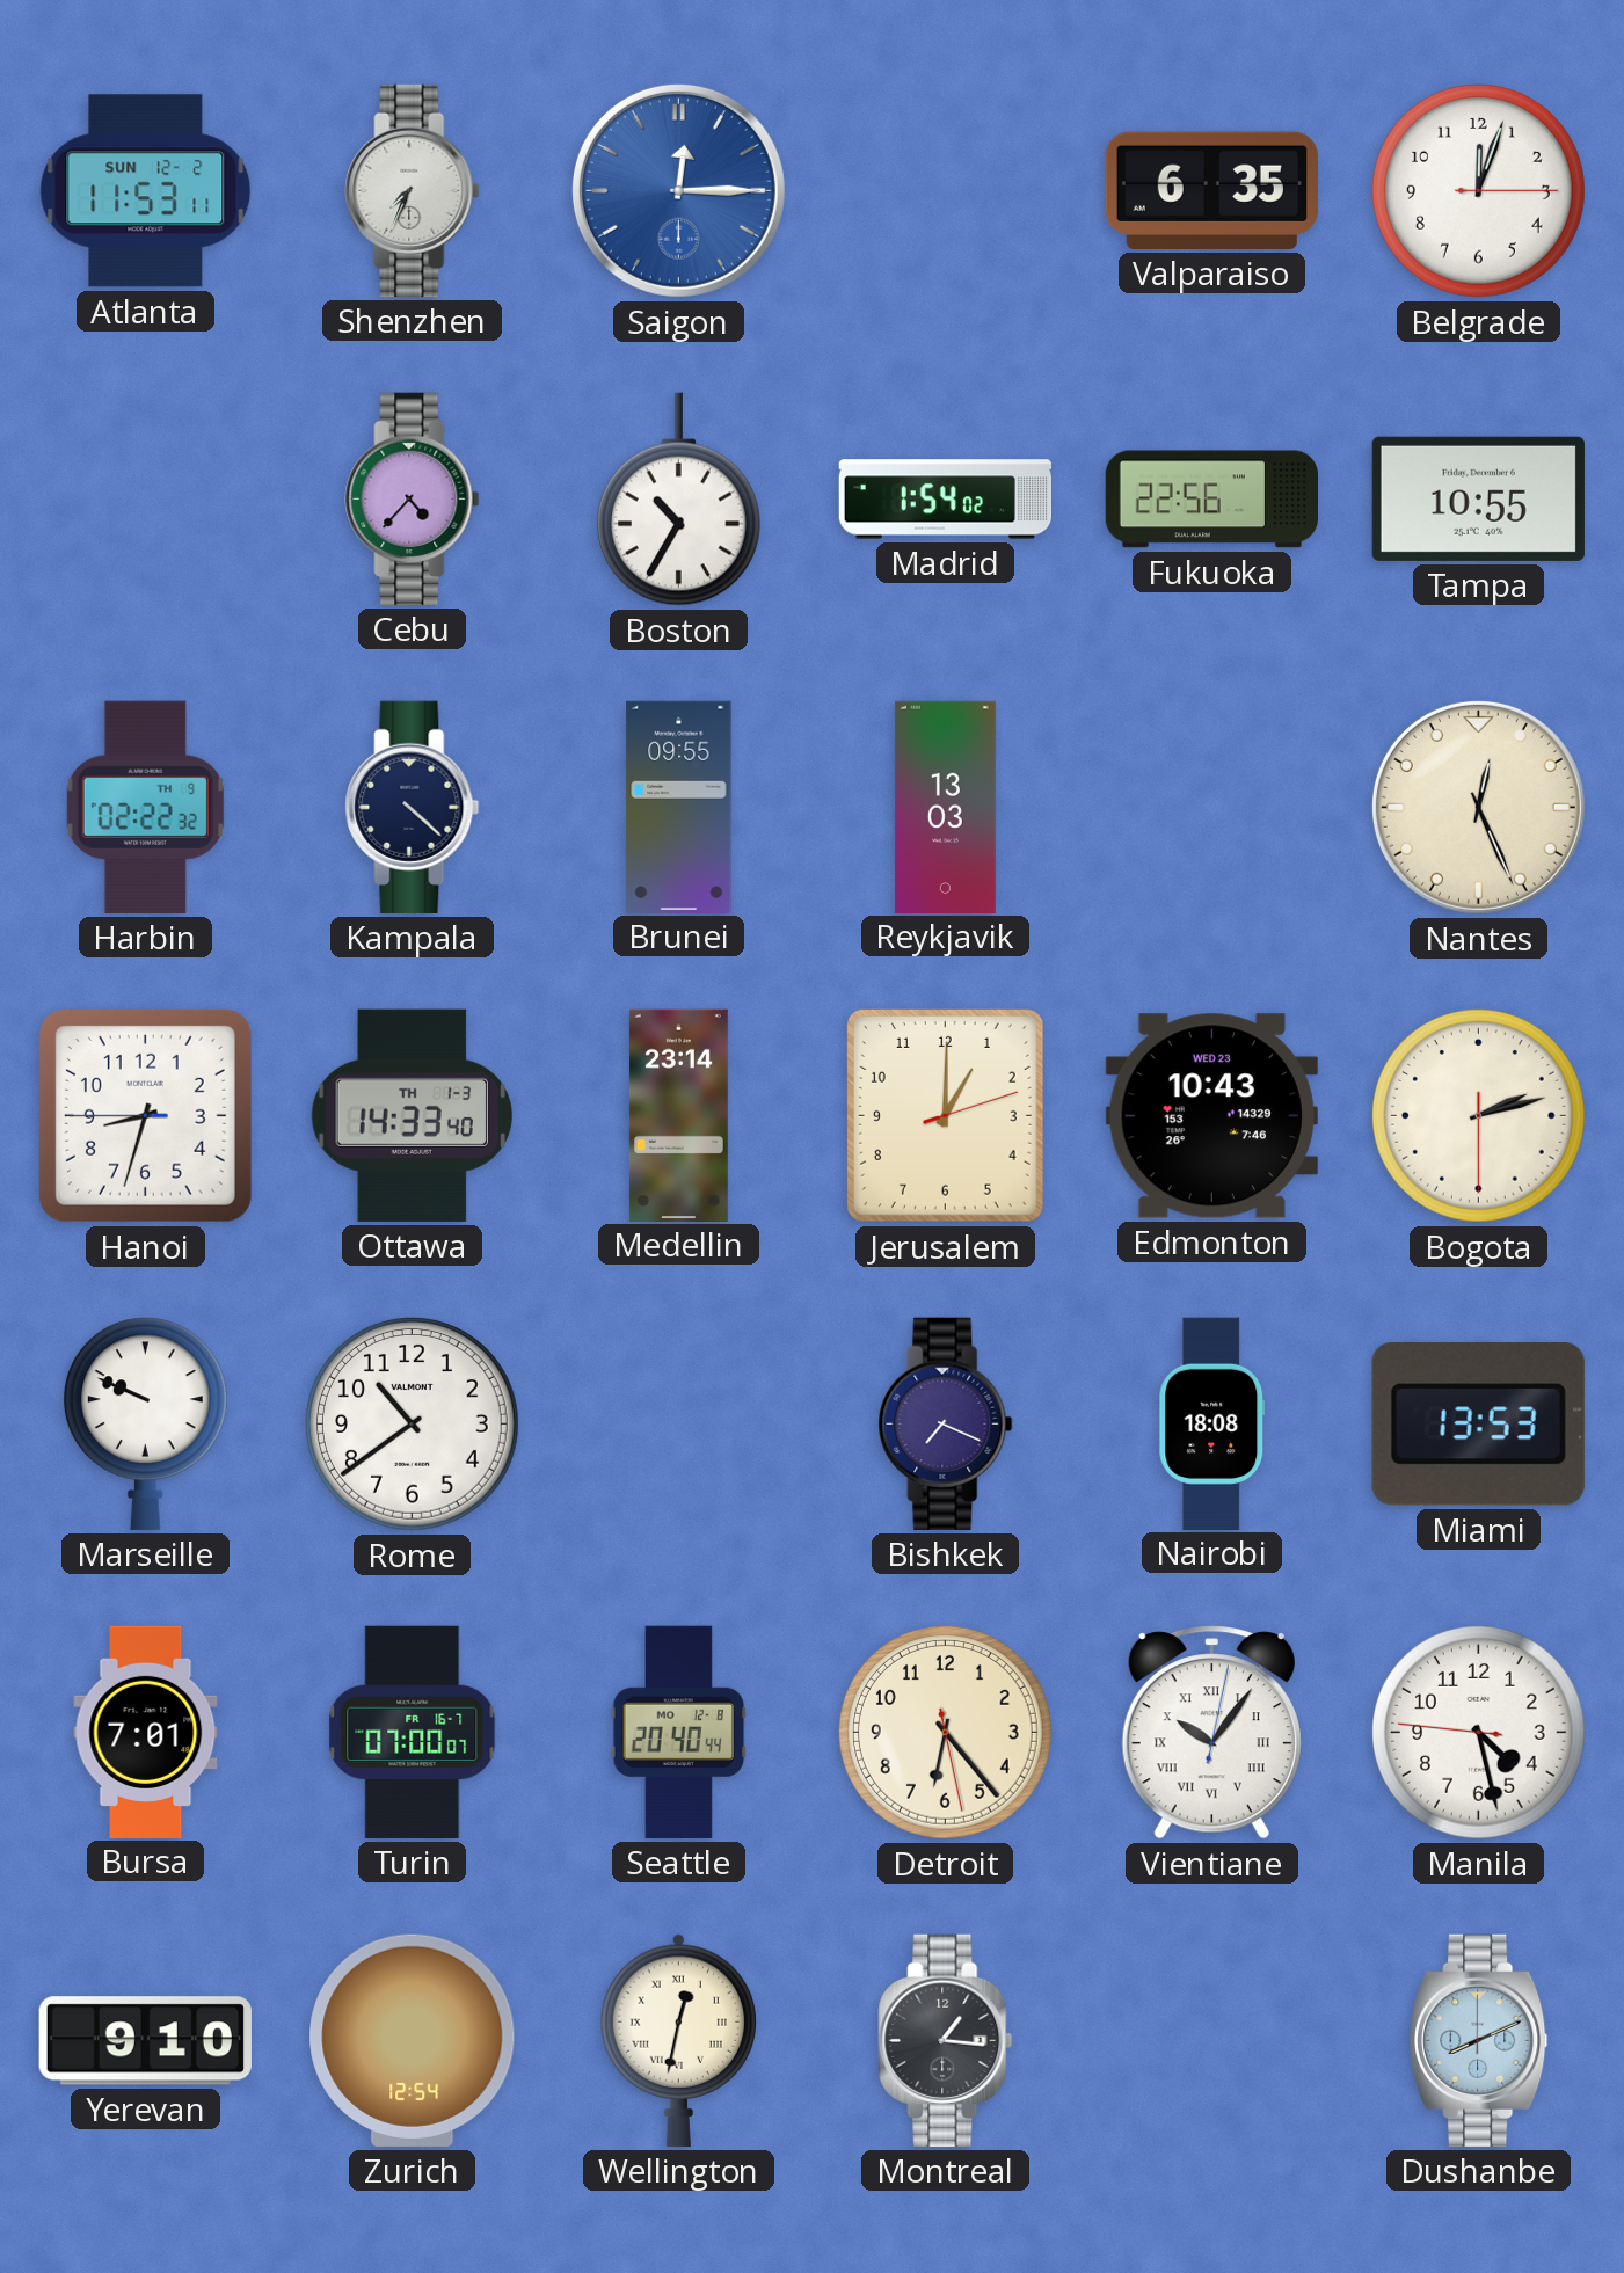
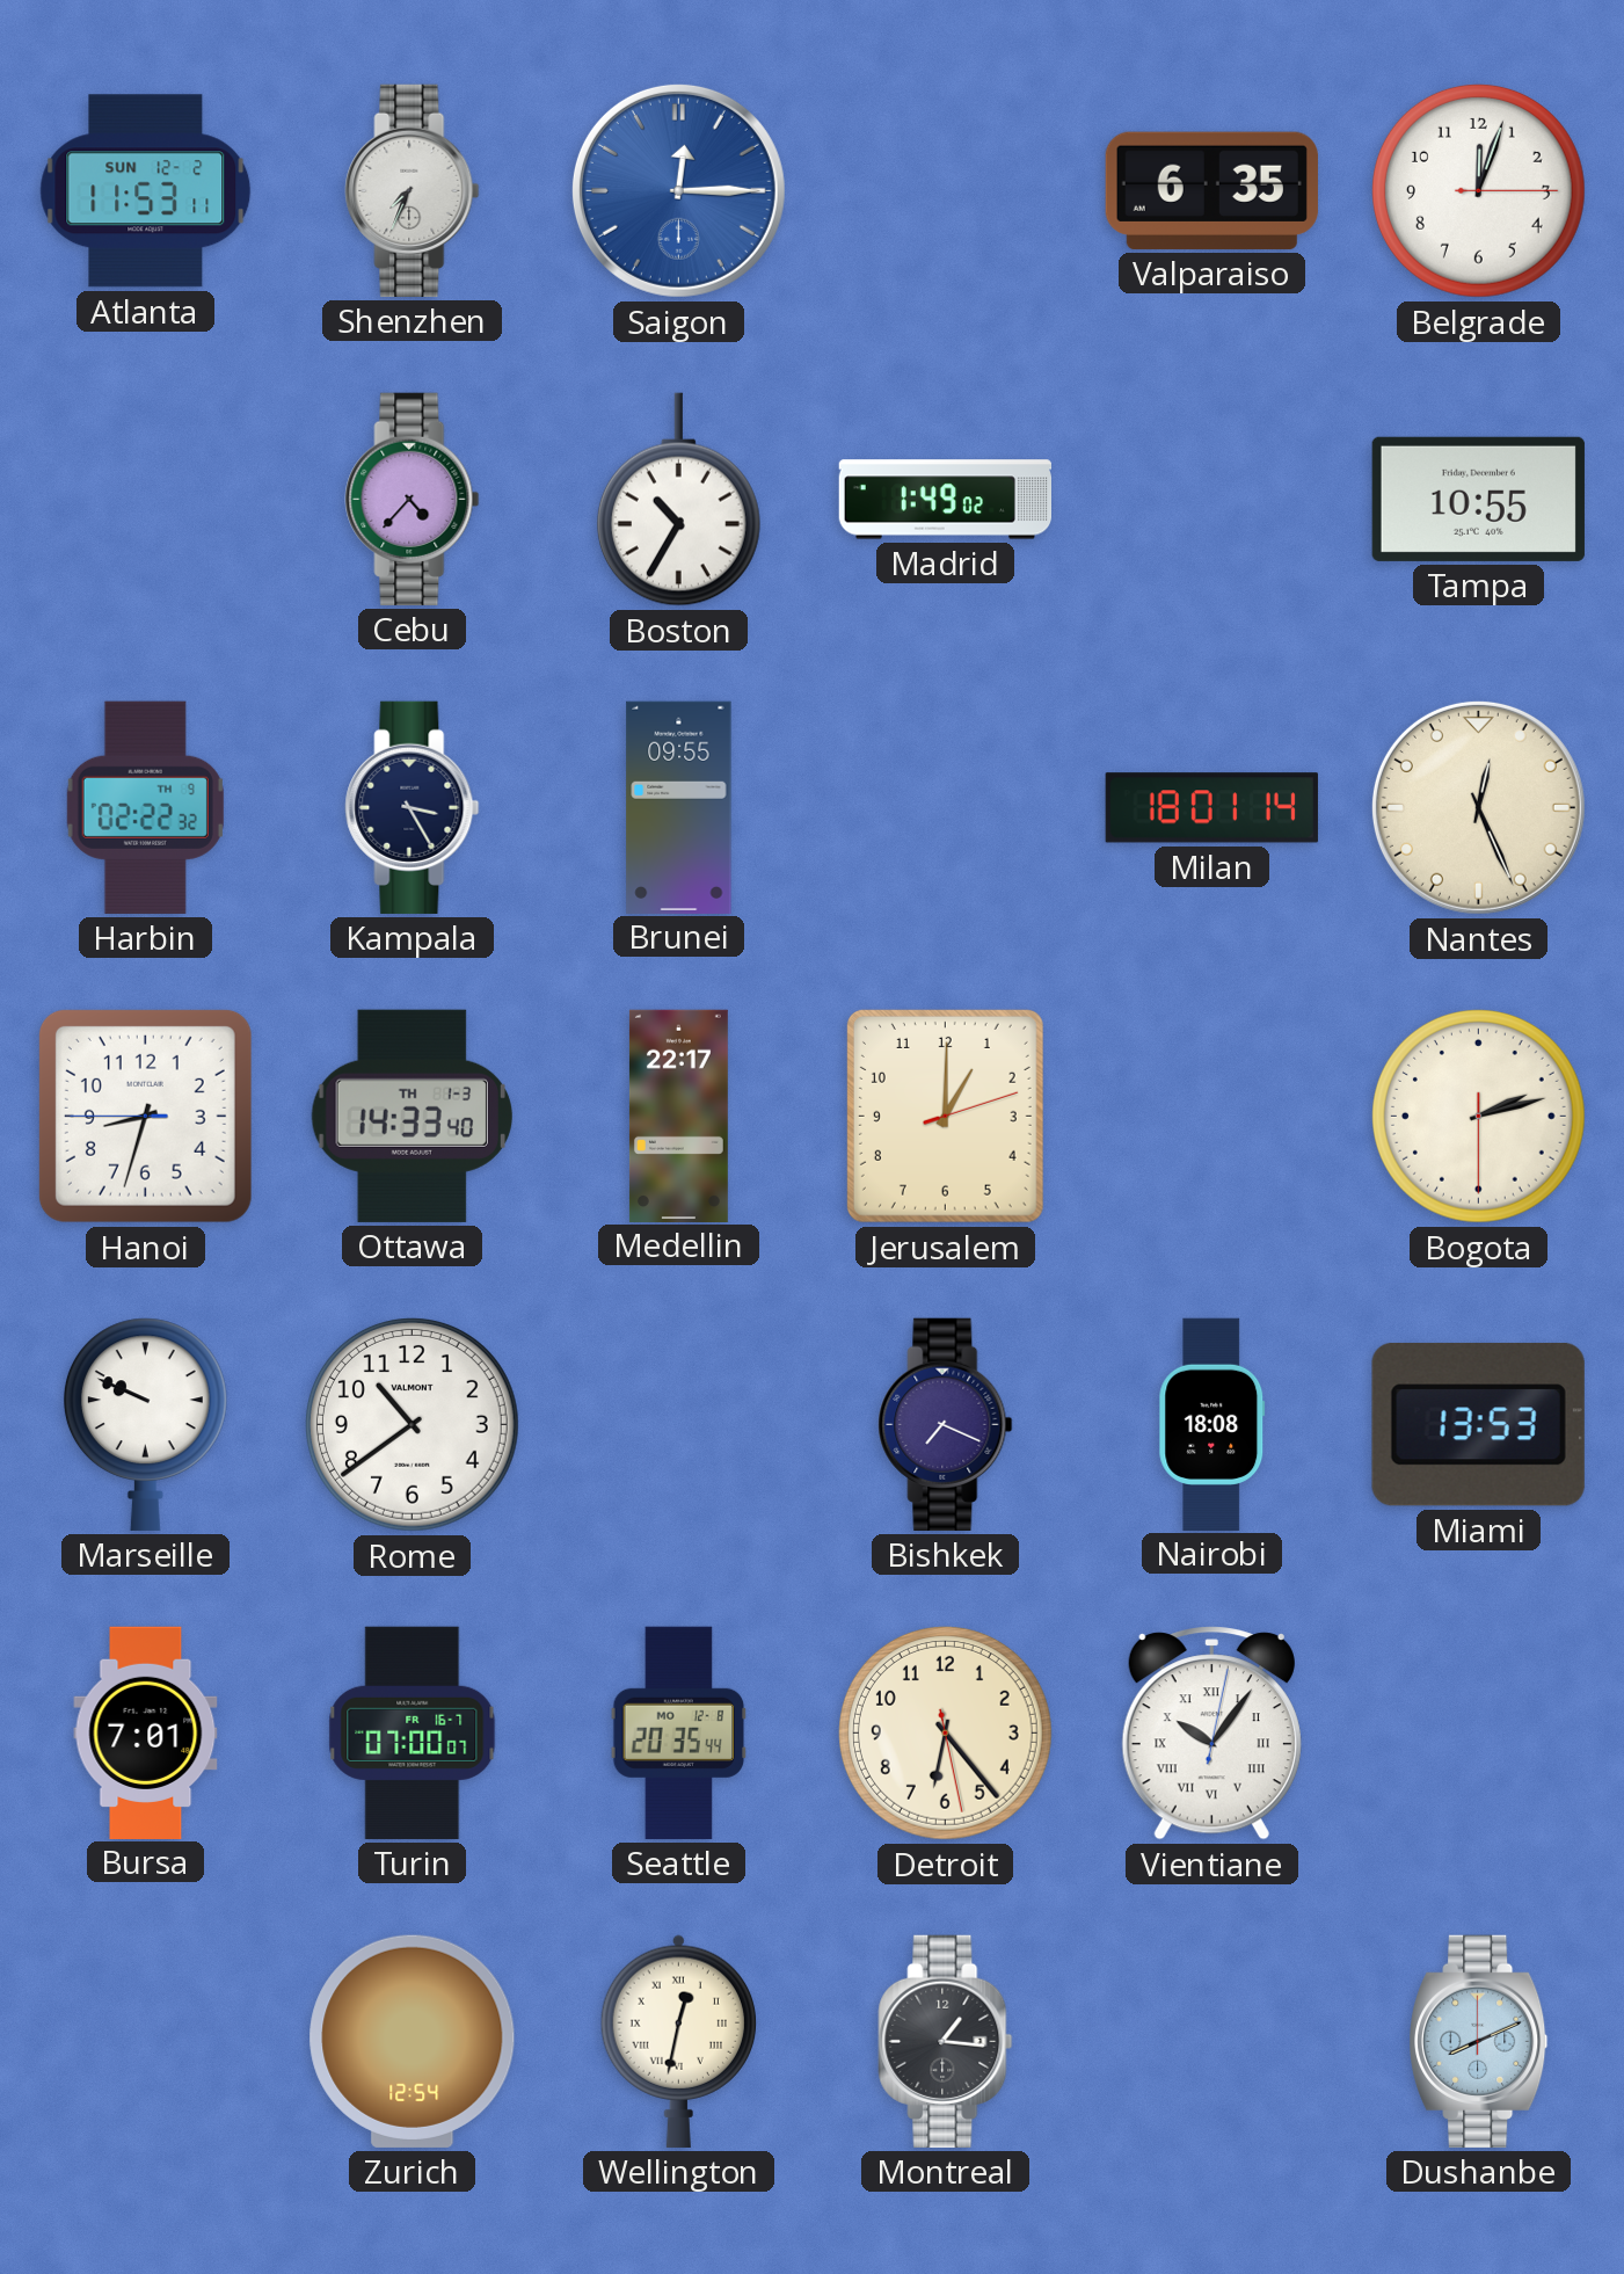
Madrid: 1:54 -> 1:49
Fukuoka: 22:56 -> none
Kampala: 4:22 -> 3:25
Reykjavik: 13:03 -> none
Milan: none -> 18:01
Medellin: 23:14 -> 22:17
Edmonton: 10:43 -> none
Seattle: 20:40 -> 20:35
Manila: 4:27 -> none
Yerevan: 9:10 -> none
